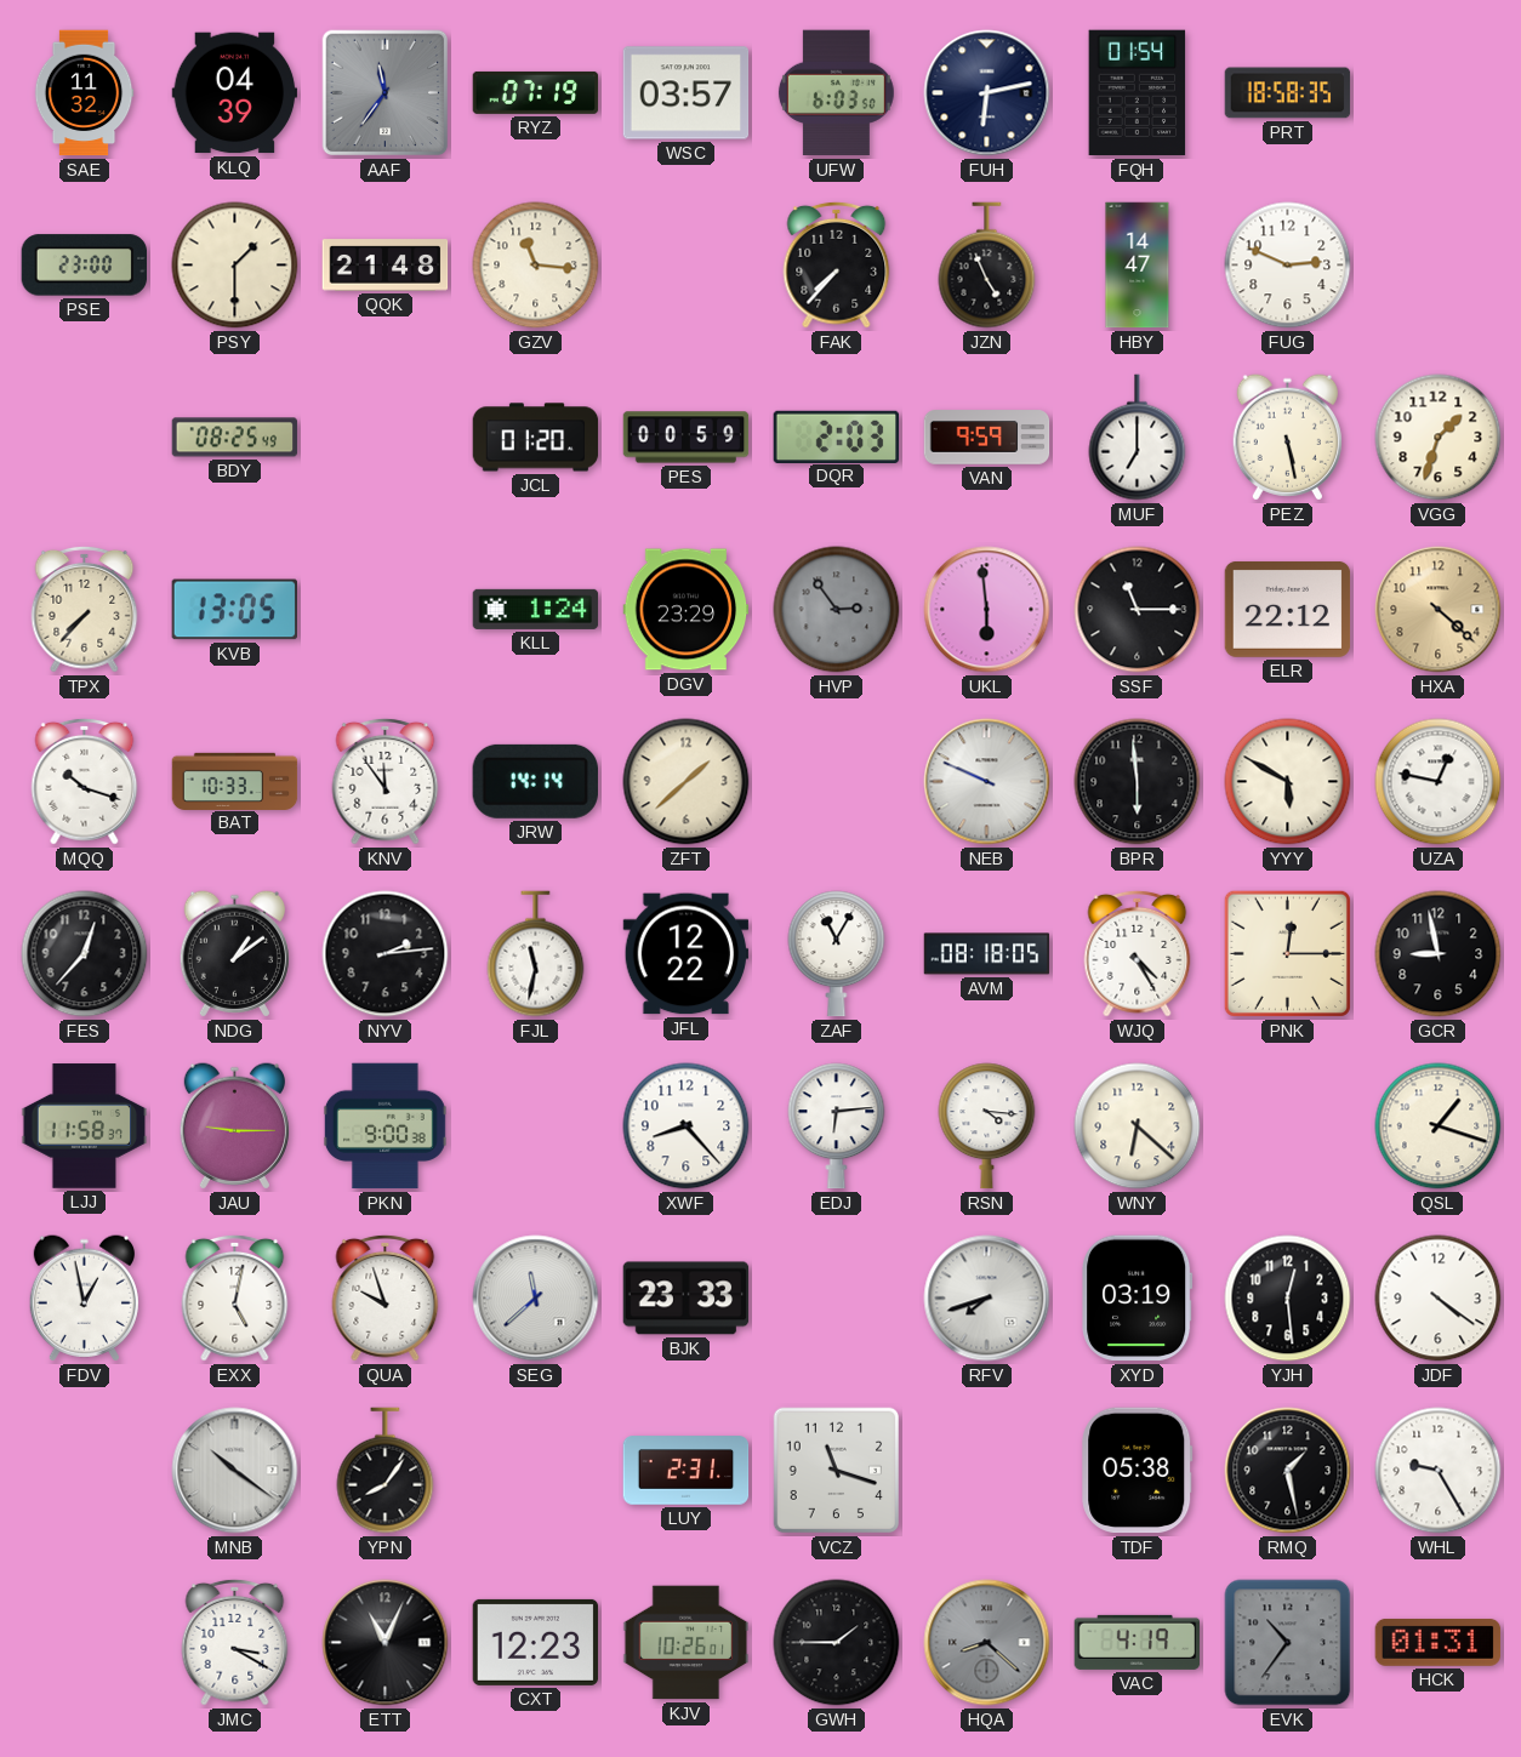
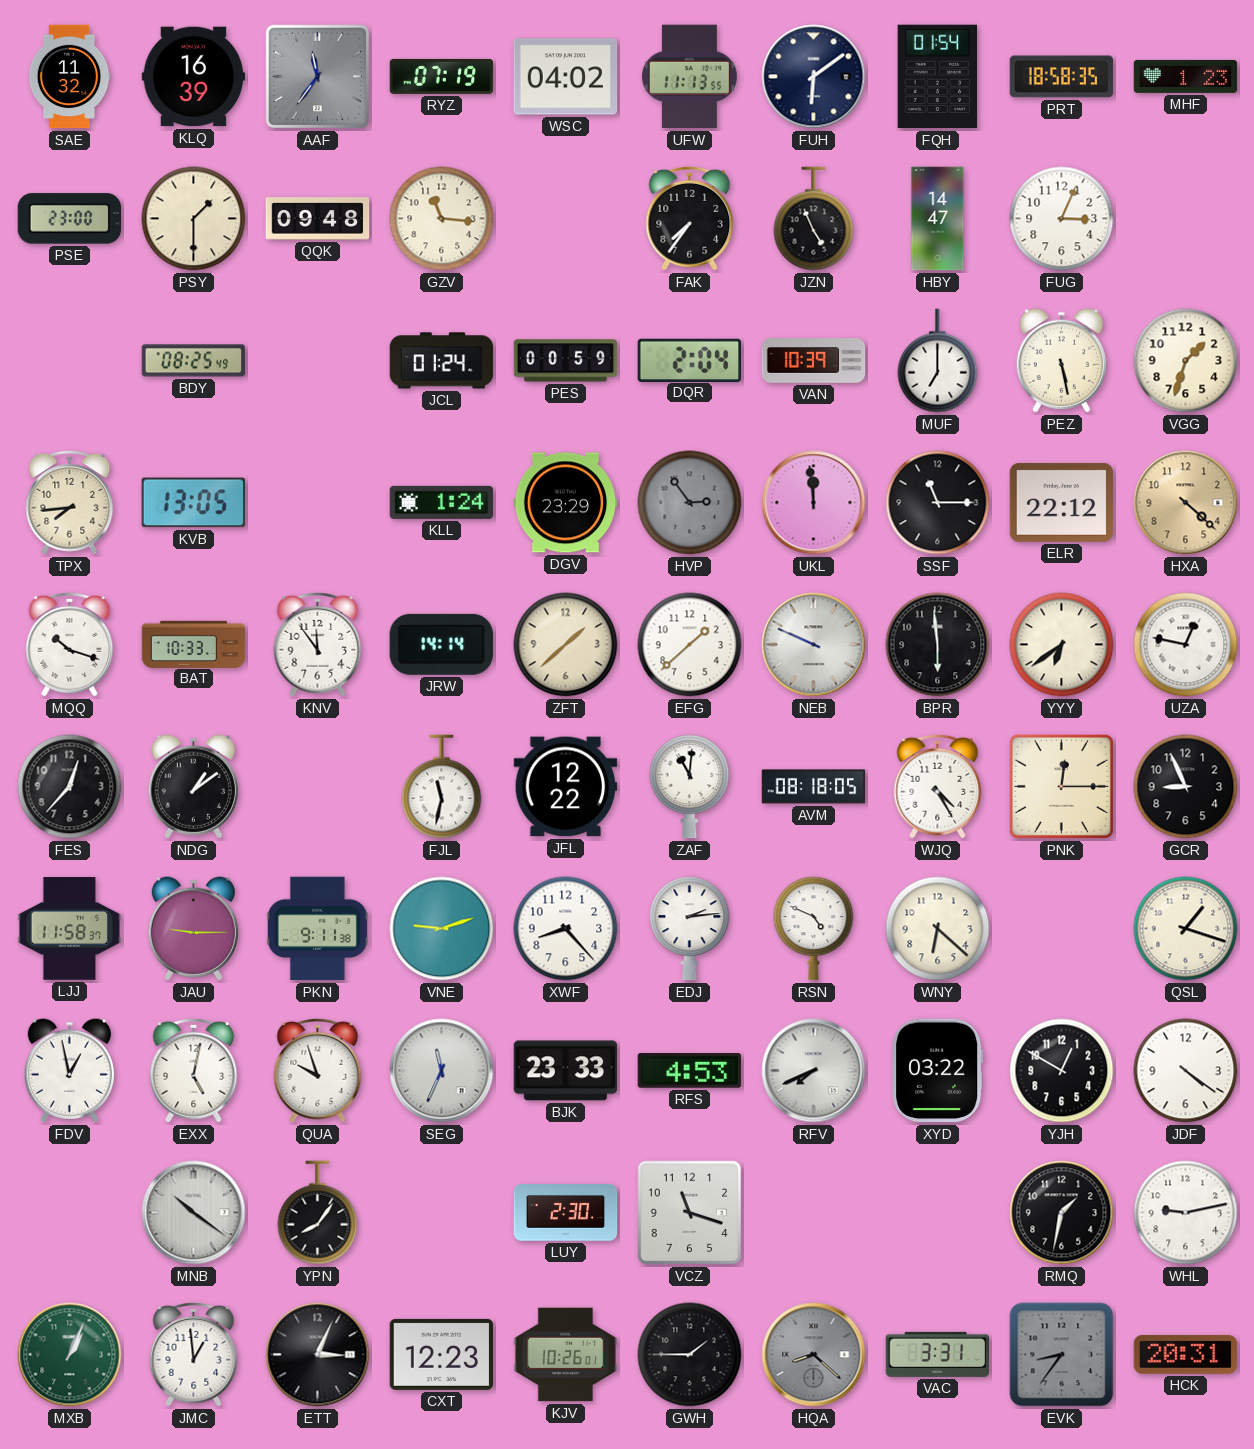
KLQ: 04:39 -> 16:39
WSC: 03:57 -> 04:02
UFW: 6:03 -> 11:13
FUH: 6:13 -> 6:09
MHF: none -> 1:23
QQK: 21:48 -> 09:48
FAK: 7:37 -> 7:36
FUG: 2:49 -> 3:04
JCL: 01:20 -> 01:24
DQR: 2:03 -> 2:04
VAN: 9:59 -> 10:39
TPX: 7:37 -> 7:44
UKL: 5:59 -> 11:59
EFG: none -> 1:38
YYY: 5:50 -> 6:39
NYV: 2:14 -> none
ZAF: 11:05 -> 11:01
GCR: 8:58 -> 8:56
PKN: 9:00 -> 9:11
VNE: none -> 9:12
EDJ: 6:14 -> 2:14
RSN: 4:16 -> 4:49
SEG: 11:38 -> 11:34
RFS: none -> 4:53
RFV: 7:42 -> 7:41
XYD: 03:19 -> 03:22
YJH: 12:29 -> 12:50
LUY: 2:31 -> 2:30
TDF: 05:38 -> none
RMQ: 1:28 -> 1:32
WHL: 9:25 -> 9:13
MXB: none -> 1:04
JMC: 3:20 -> 12:59
ETT: 11:04 -> 3:04
VAC: 4:19 -> 3:31
EVK: 10:36 -> 8:36
HCK: 01:31 -> 20:31
